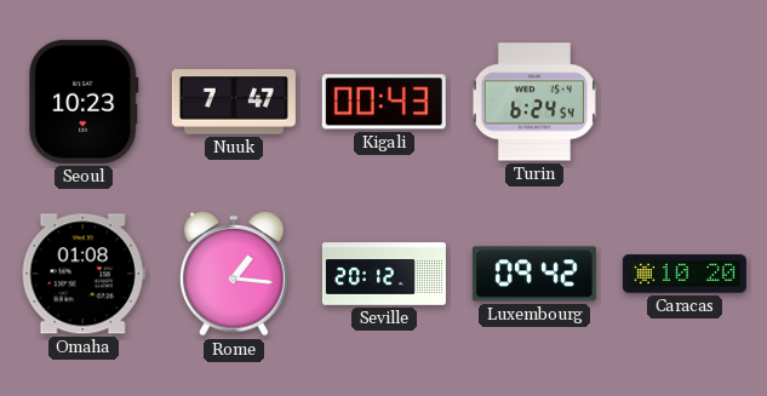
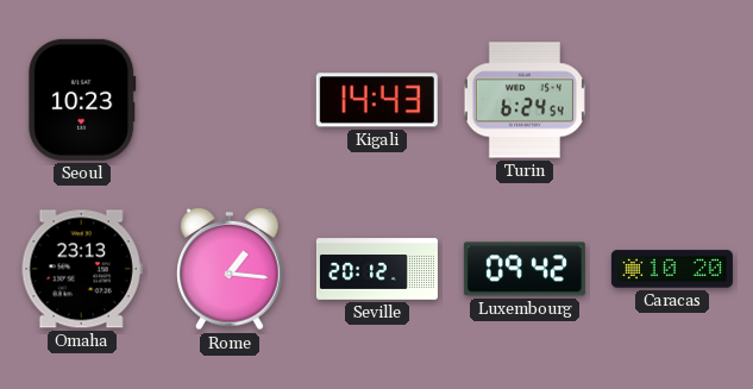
Nuuk: 7:47 -> none
Kigali: 00:43 -> 14:43
Omaha: 01:08 -> 23:13
